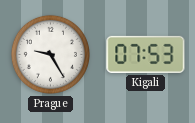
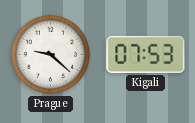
Prague: 9:25 -> 9:22
